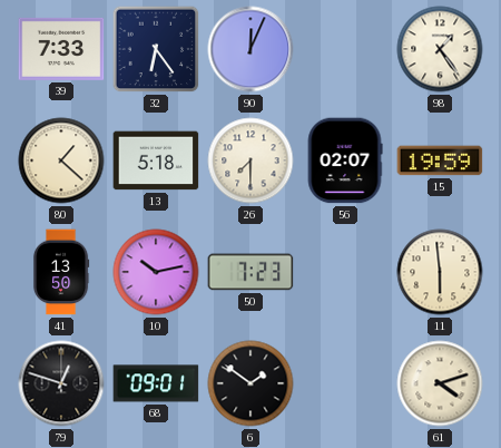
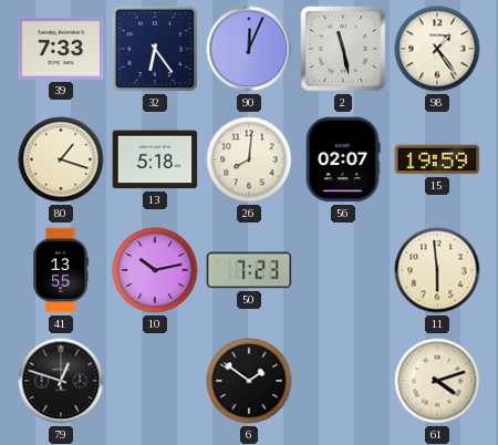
2: none -> 11:28
80: 1:22 -> 1:18
26: 7:30 -> 8:01
41: 13:50 -> 13:55
68: 09:01 -> none
